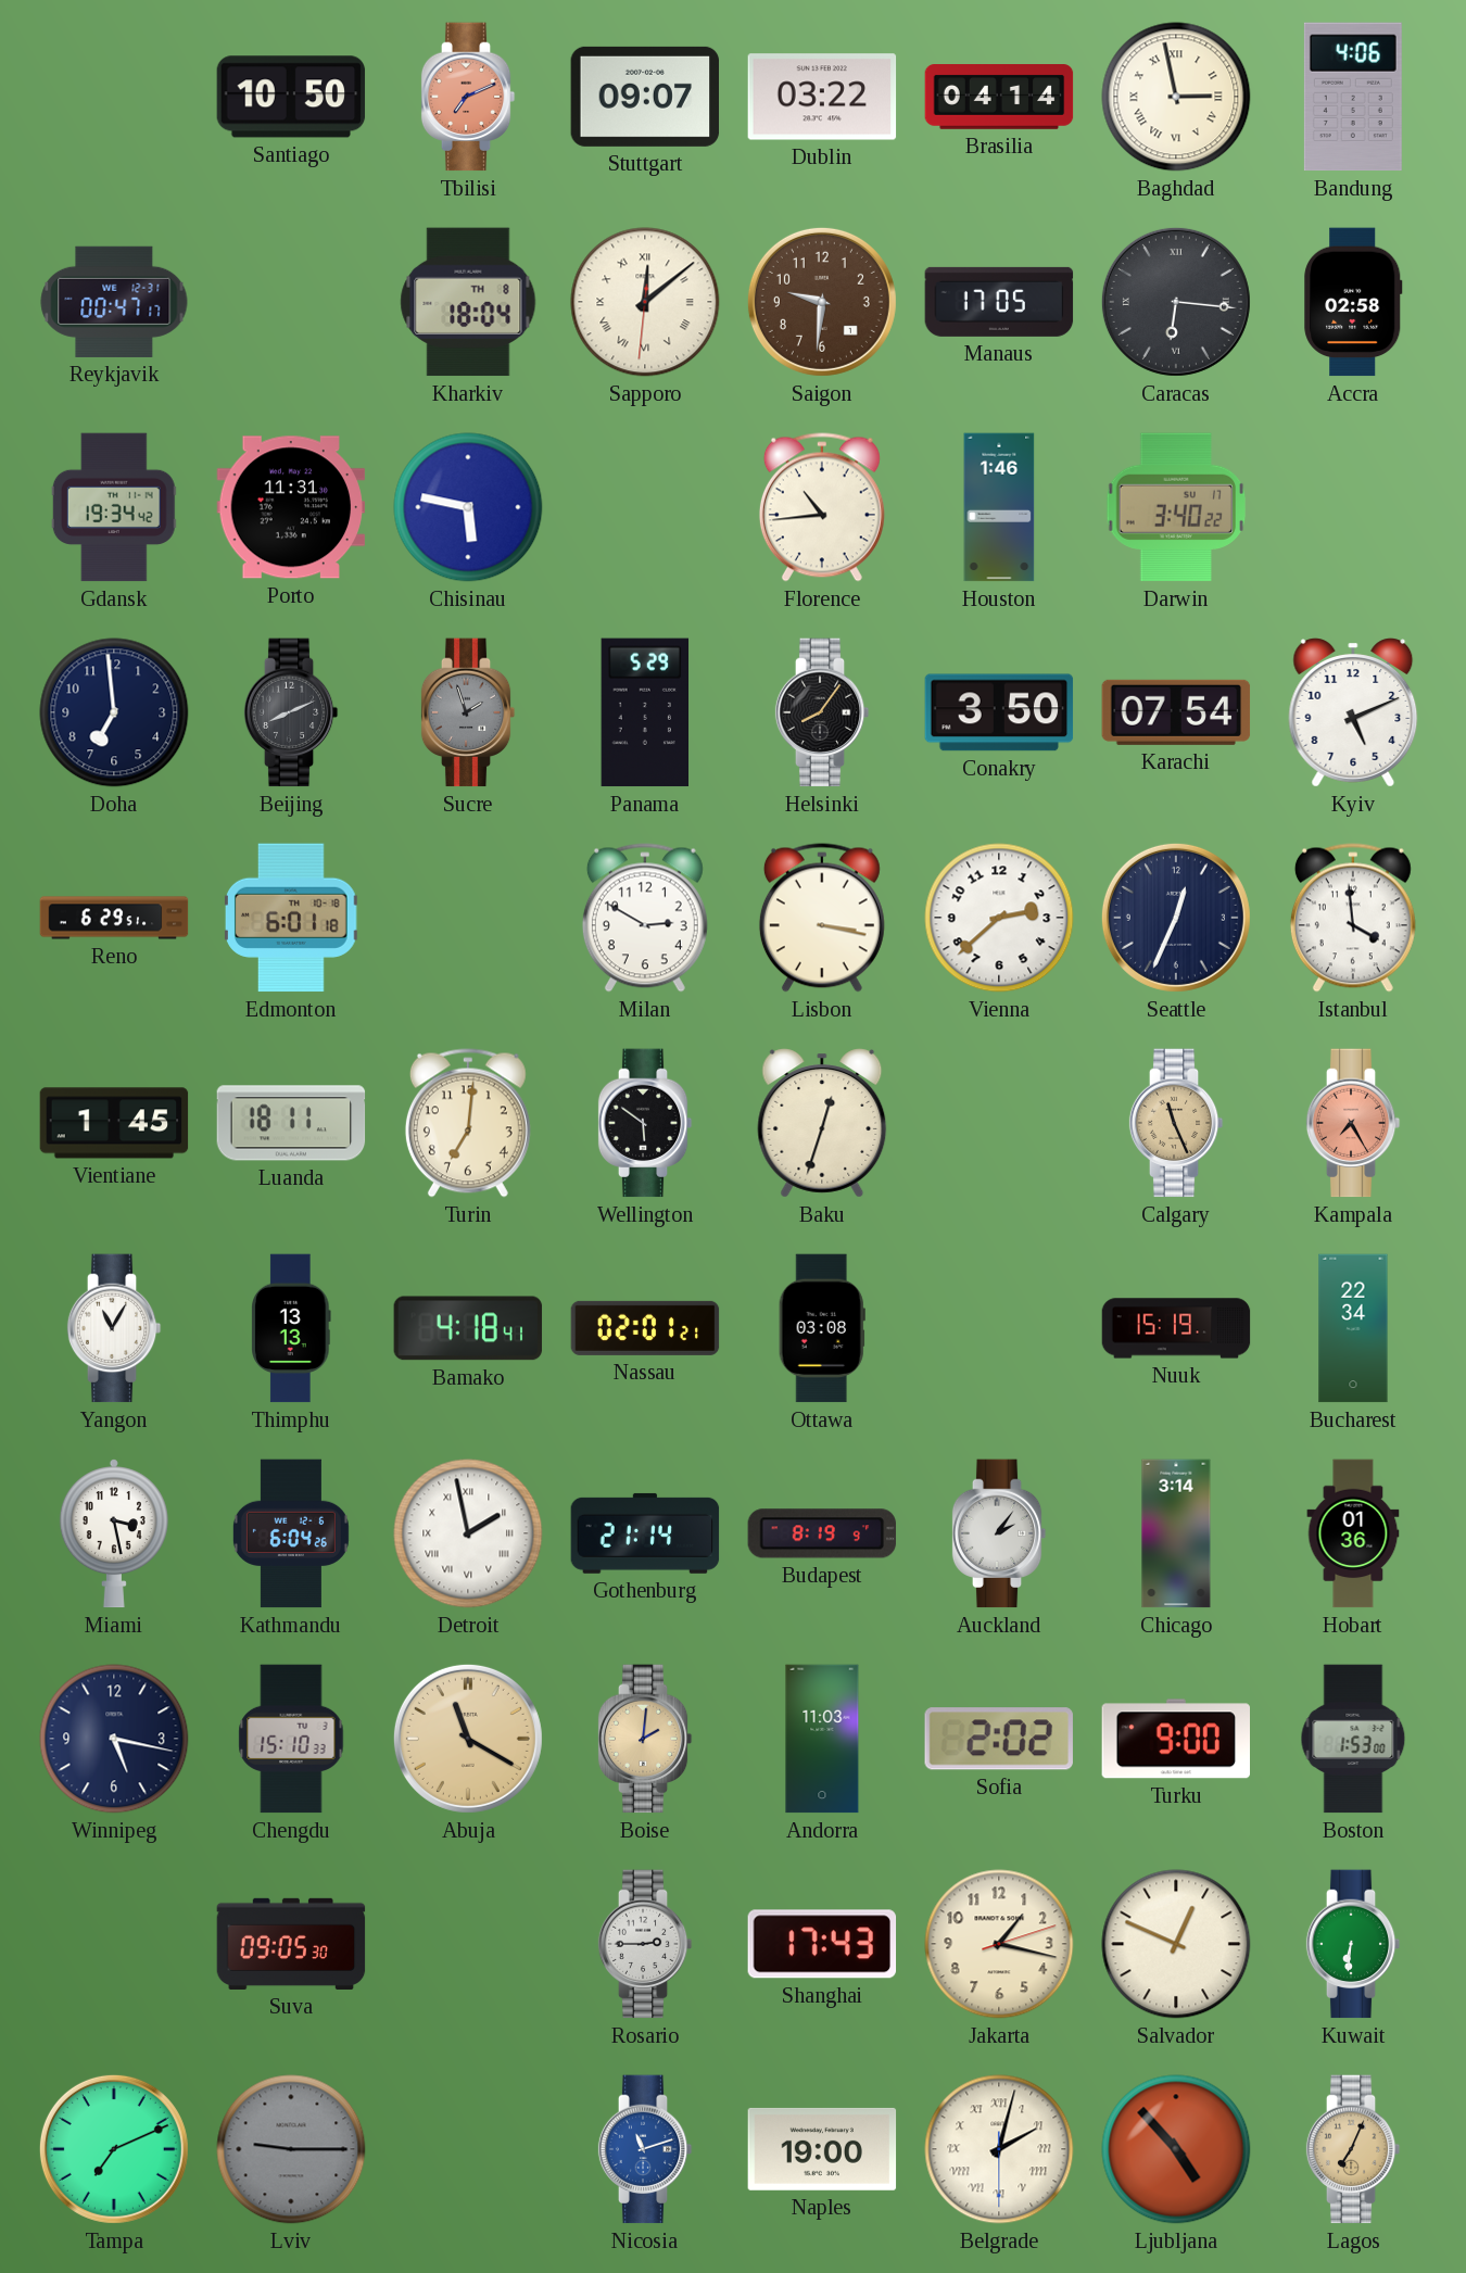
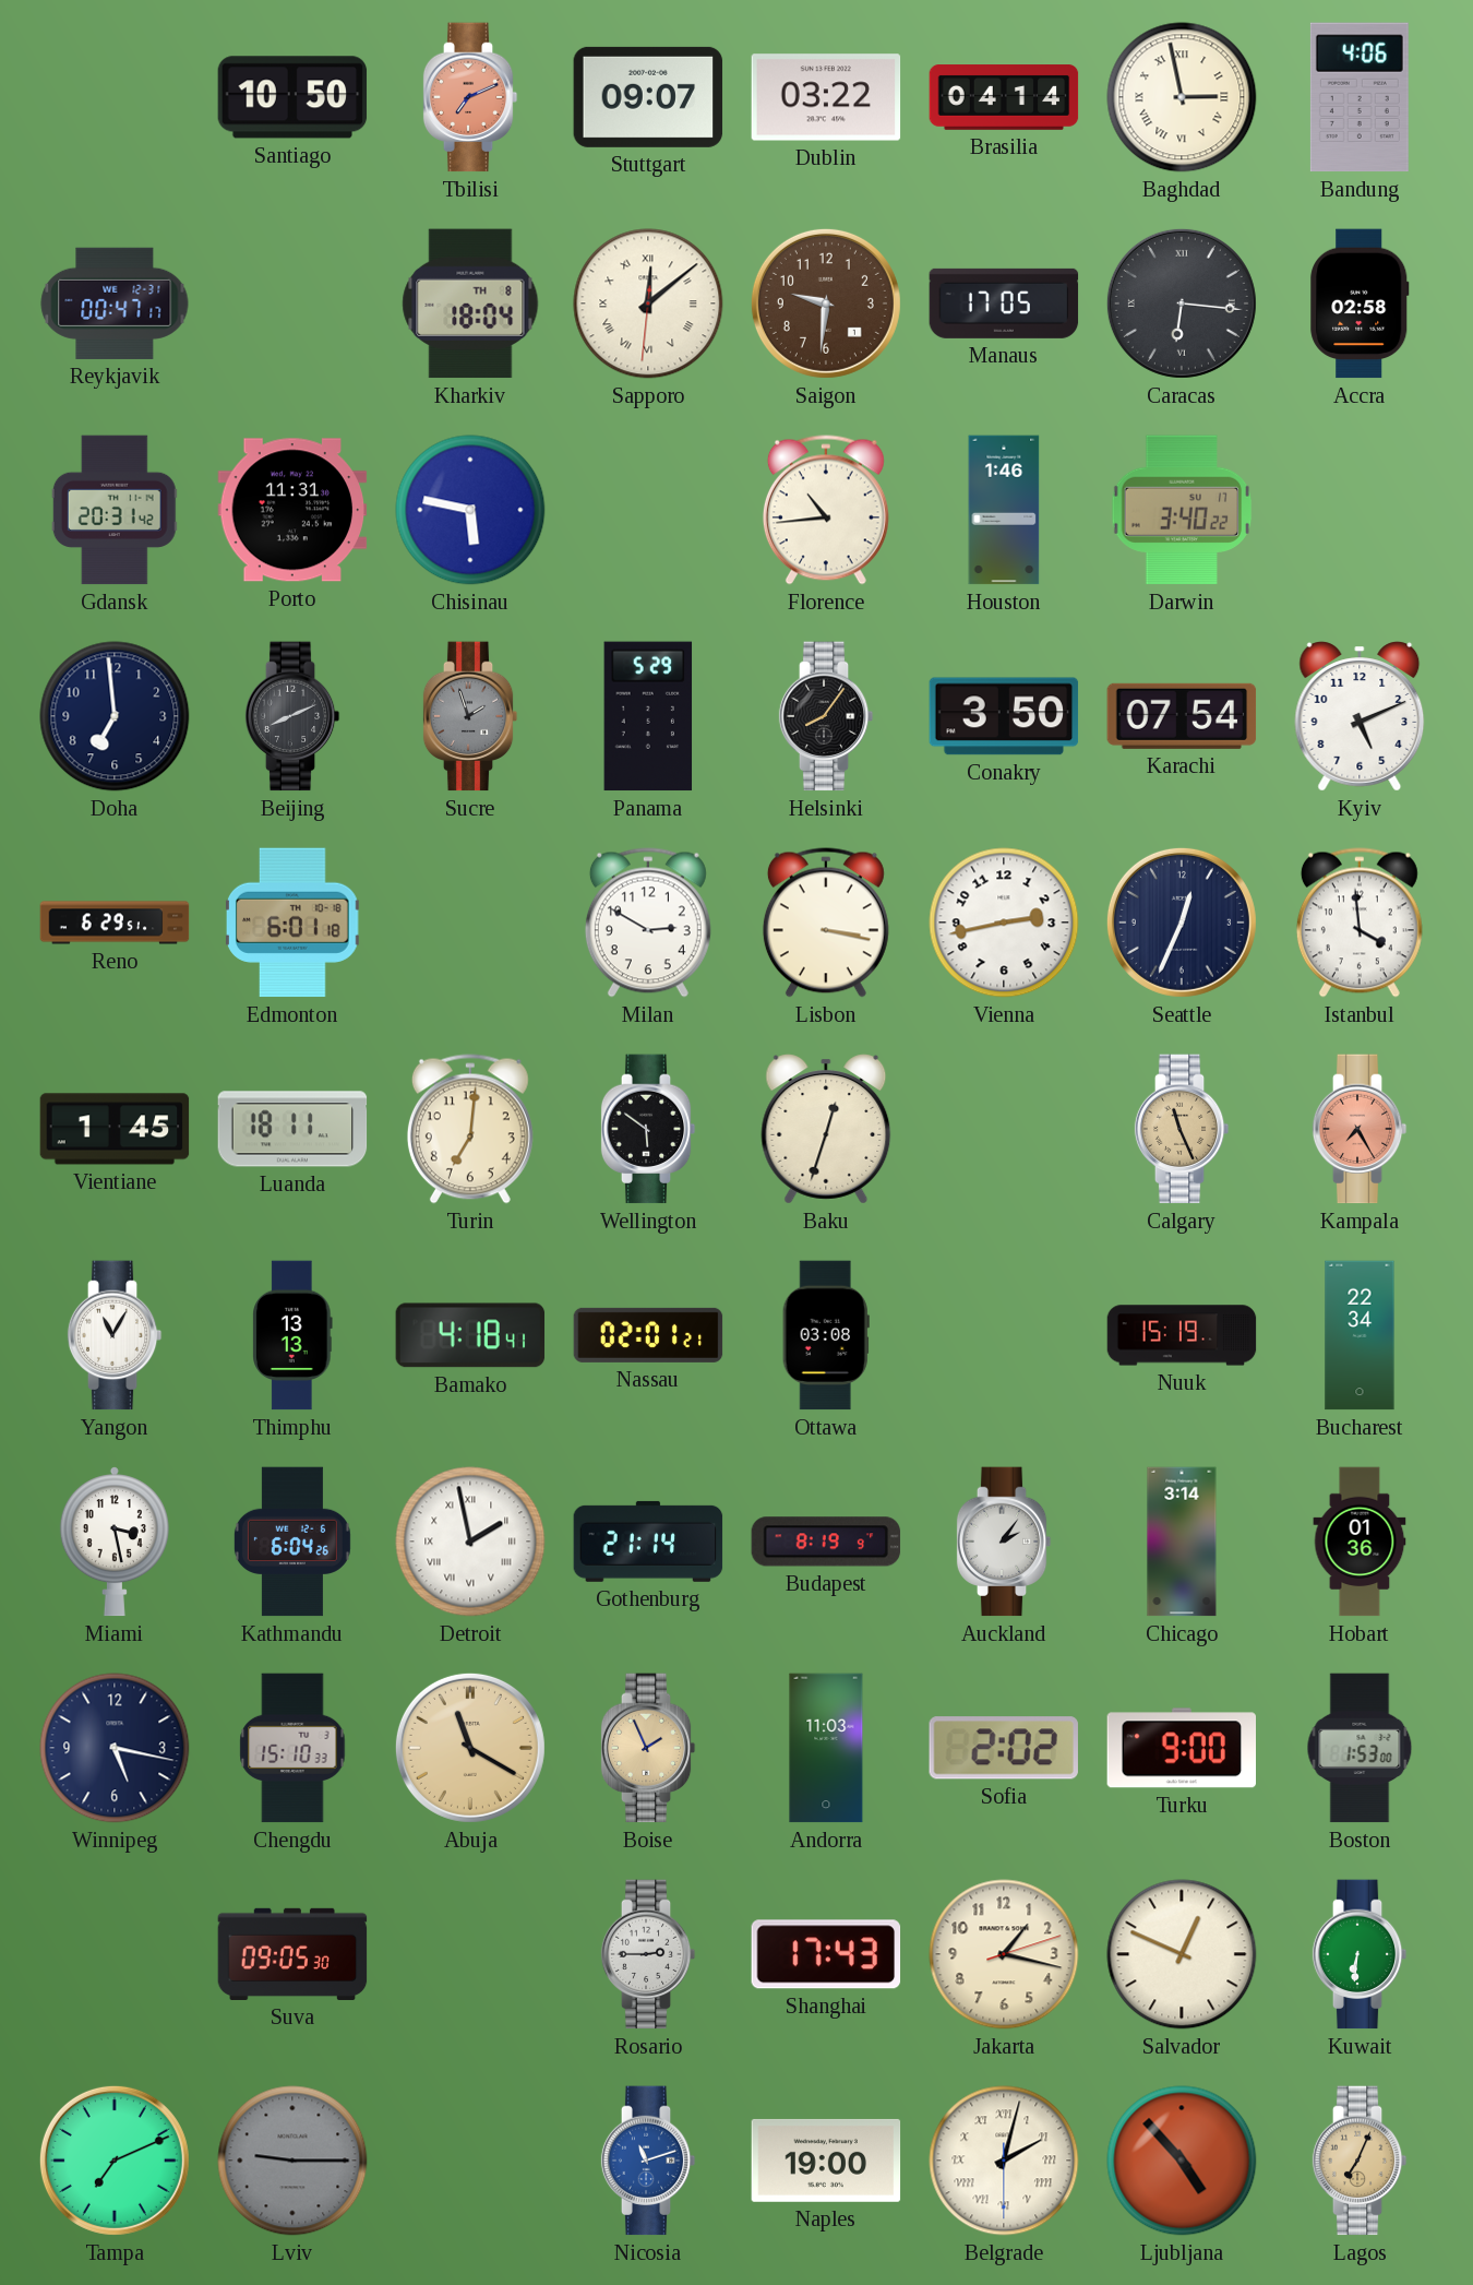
Gdansk: 19:34 -> 20:31
Vienna: 2:38 -> 2:43
Boise: 2:01 -> 1:56
